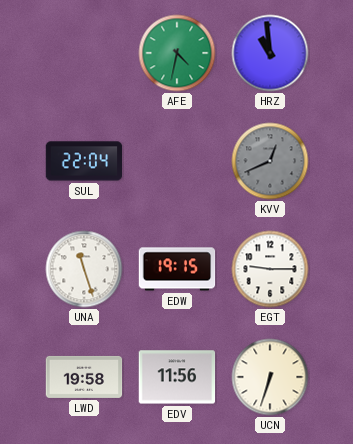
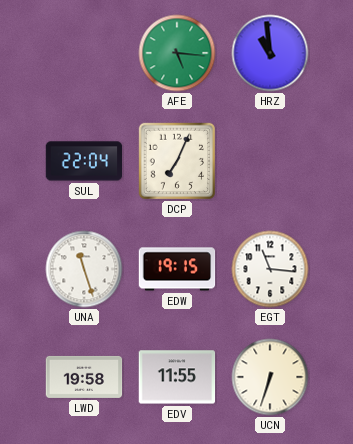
AFE: 4:32 -> 5:16
DCP: none -> 7:04
KVV: 12:41 -> none
EGT: 9:15 -> 11:16
EDV: 11:56 -> 11:55
